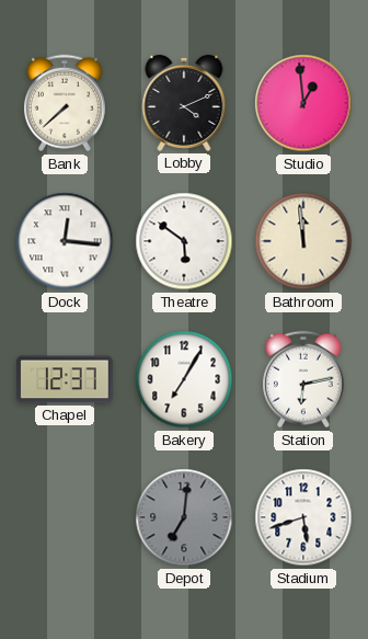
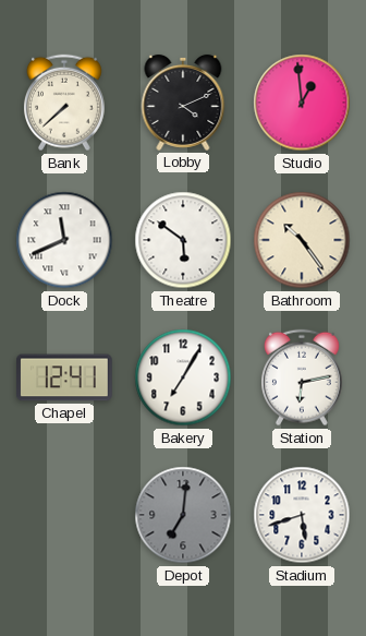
Dock: 12:16 -> 11:41
Bathroom: 11:59 -> 10:24
Chapel: 12:37 -> 12:41
